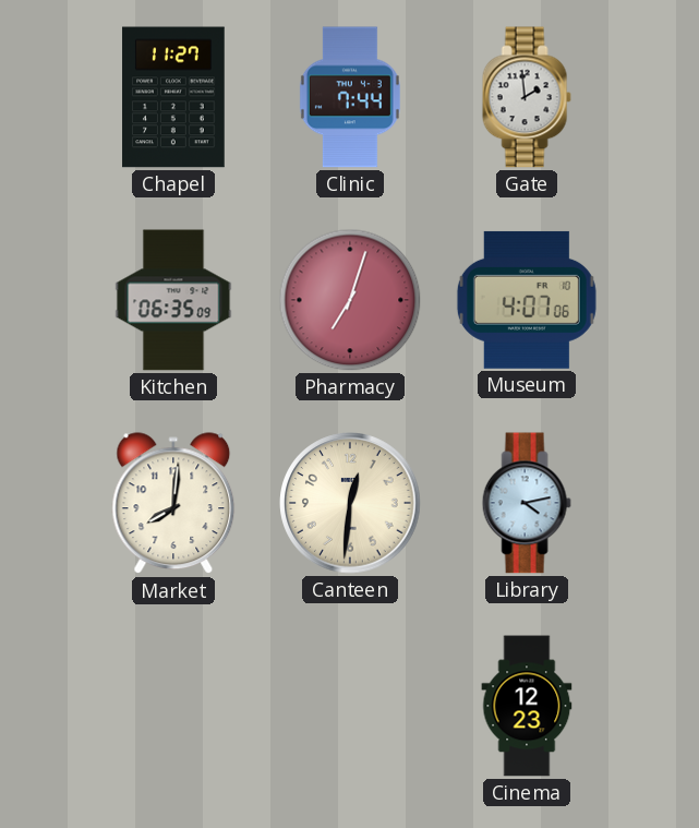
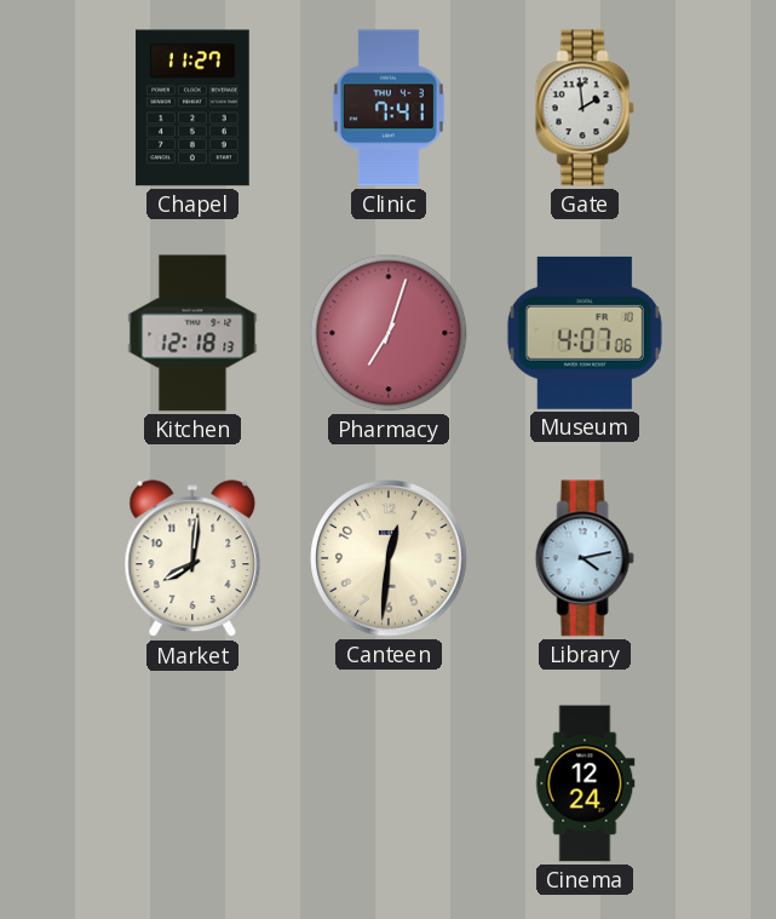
Clinic: 7:44 -> 7:41
Kitchen: 06:35 -> 12:18
Cinema: 12:23 -> 12:24
